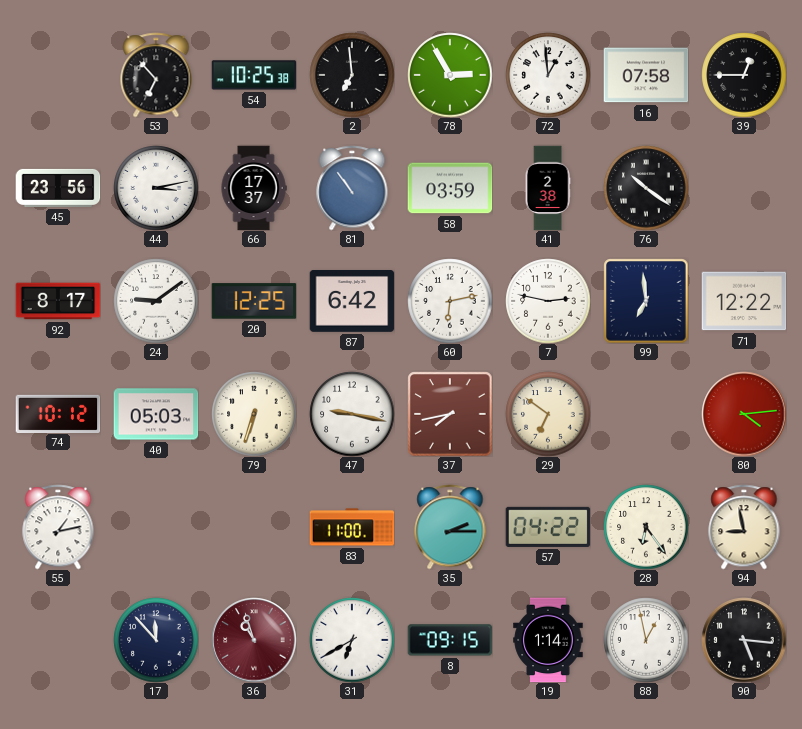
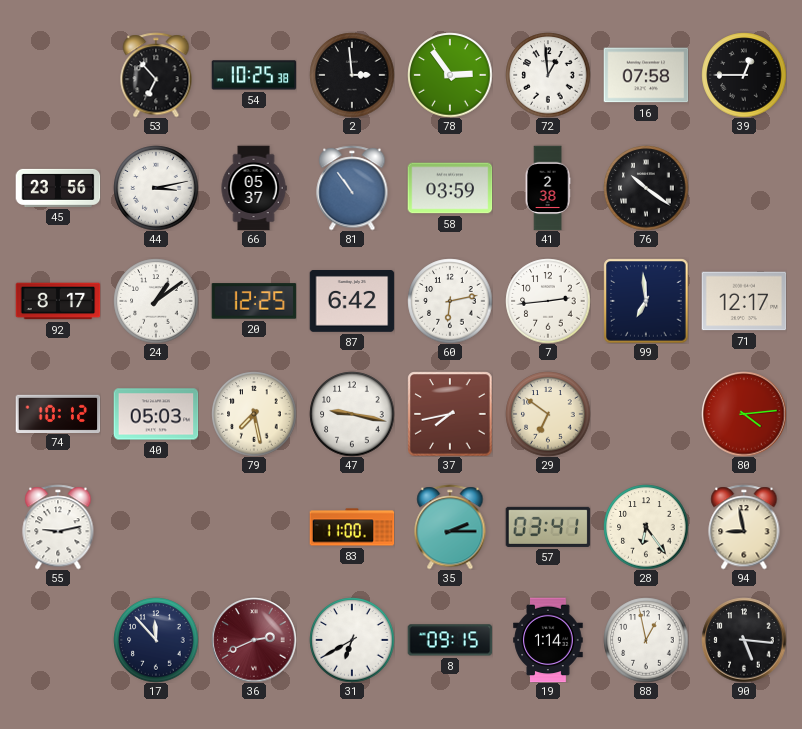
2: 6:59 -> 2:59
78: 2:55 -> 2:54
66: 17:37 -> 05:37
24: 9:09 -> 1:09
7: 2:47 -> 2:44
71: 12:22 -> 12:17
79: 6:33 -> 7:28
55: 1:13 -> 9:13
57: 04:22 -> 03:41
36: 10:57 -> 2:41
